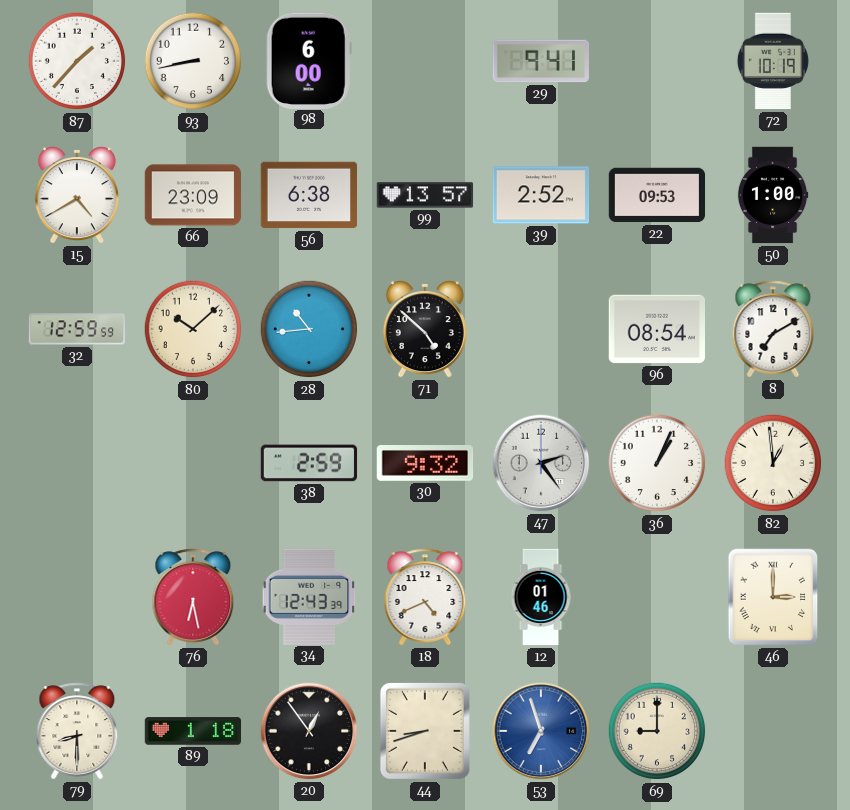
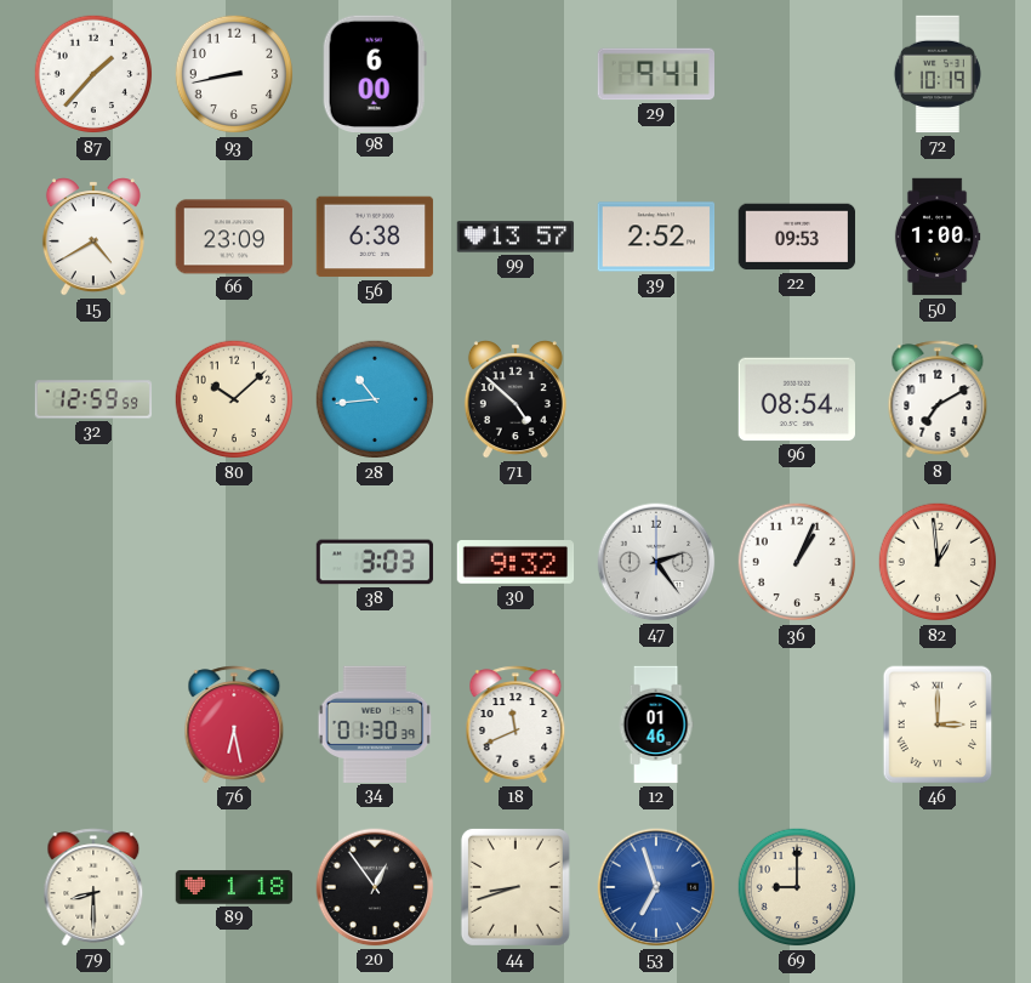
38: 2:59 -> 3:03
34: 12:43 -> 01:30
18: 4:41 -> 11:41
